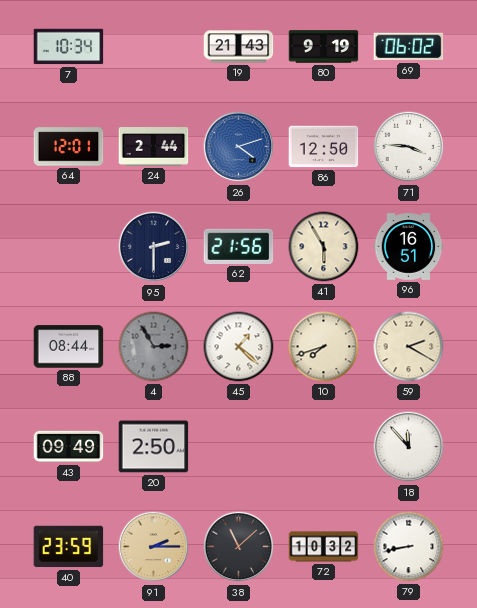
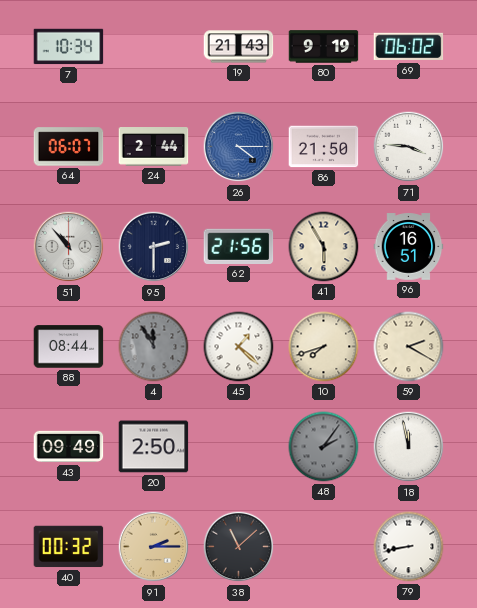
64: 12:01 -> 06:07
26: 4:12 -> 4:15
86: 12:50 -> 21:50
51: none -> 10:53
4: 2:55 -> 11:55
48: none -> 2:06
18: 11:53 -> 11:58
40: 23:59 -> 00:32
72: 10:32 -> none
